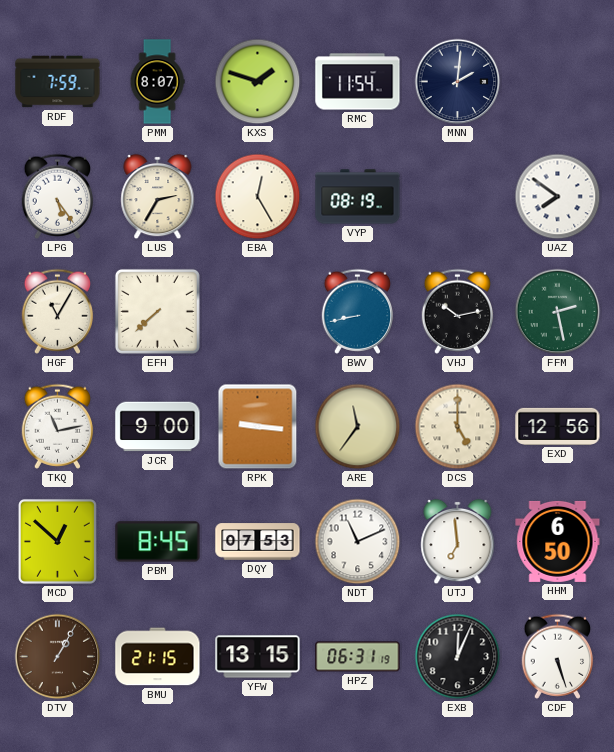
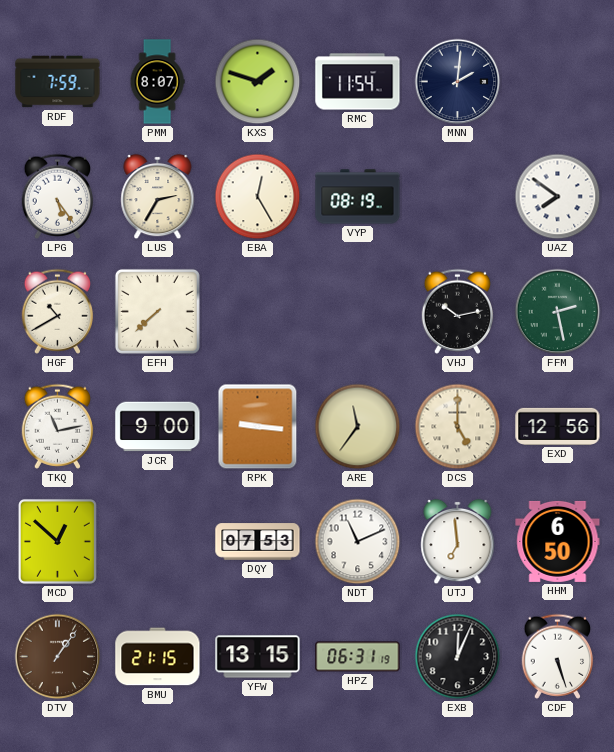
HGF: 11:05 -> 10:40
BWV: 8:43 -> none
PBM: 8:45 -> none
DTV: 1:05 -> 1:06
